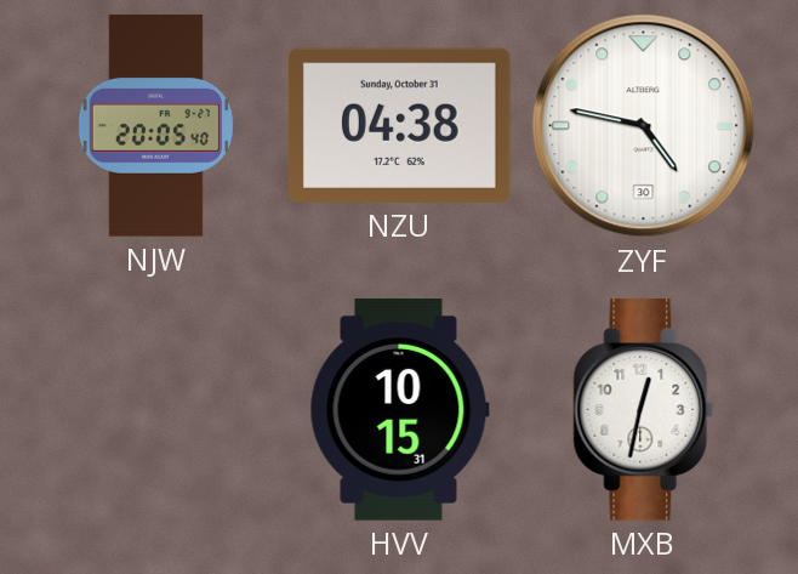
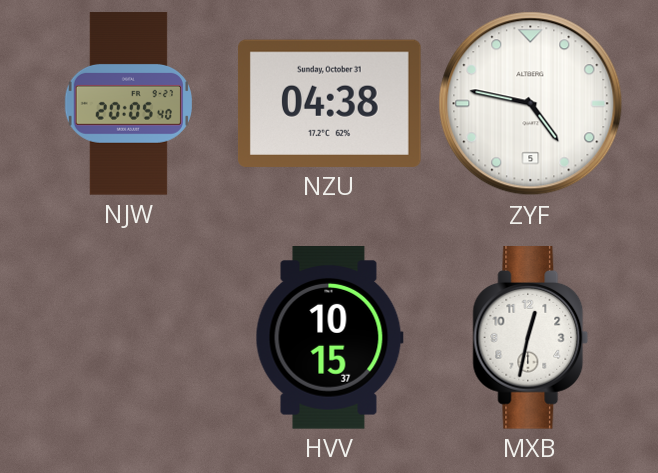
ZYF date: 30 -> 5
HVV: 10:15:31 -> 10:15:37
